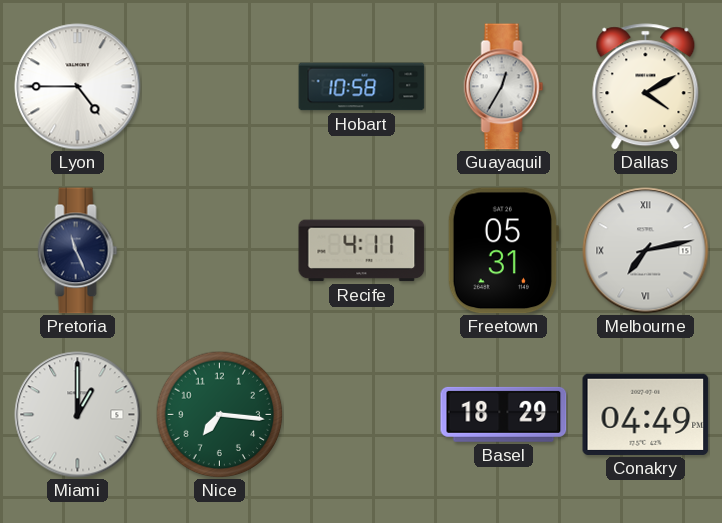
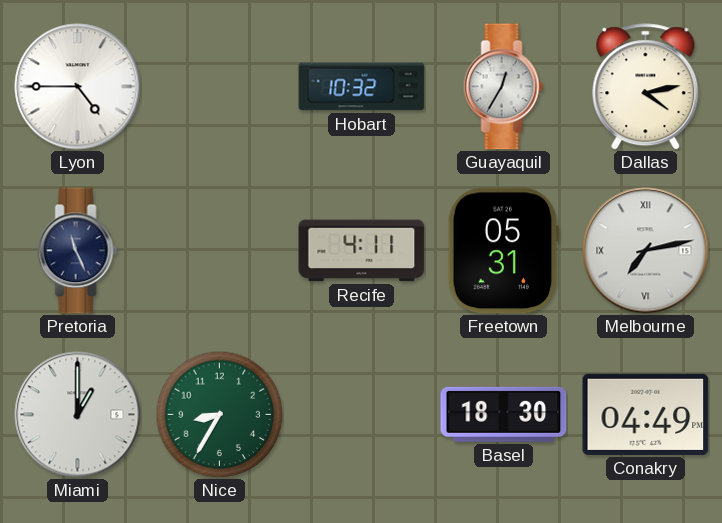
Hobart: 10:58 -> 10:32
Dallas: 4:10 -> 4:13
Nice: 7:16 -> 8:35
Basel: 18:29 -> 18:30
